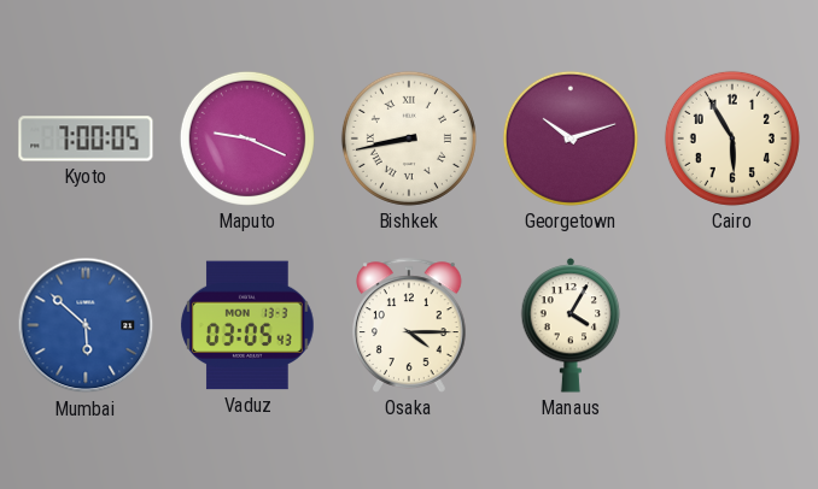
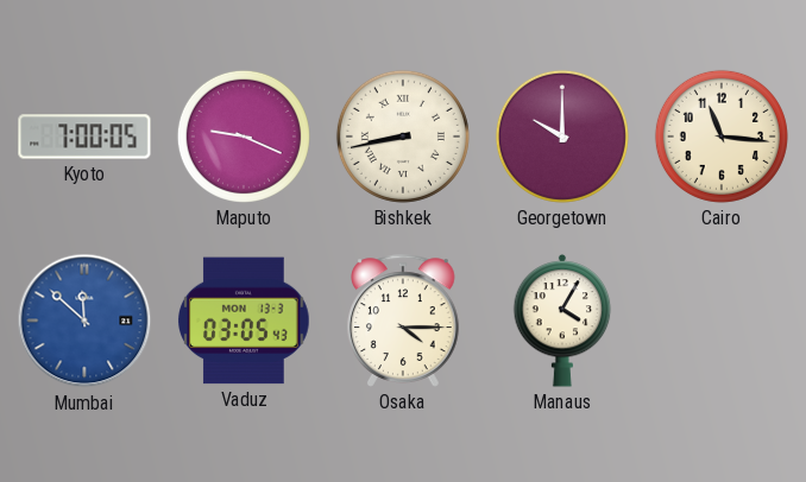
Georgetown: 10:12 -> 10:00
Cairo: 5:55 -> 11:16
Mumbai: 5:52 -> 11:52
